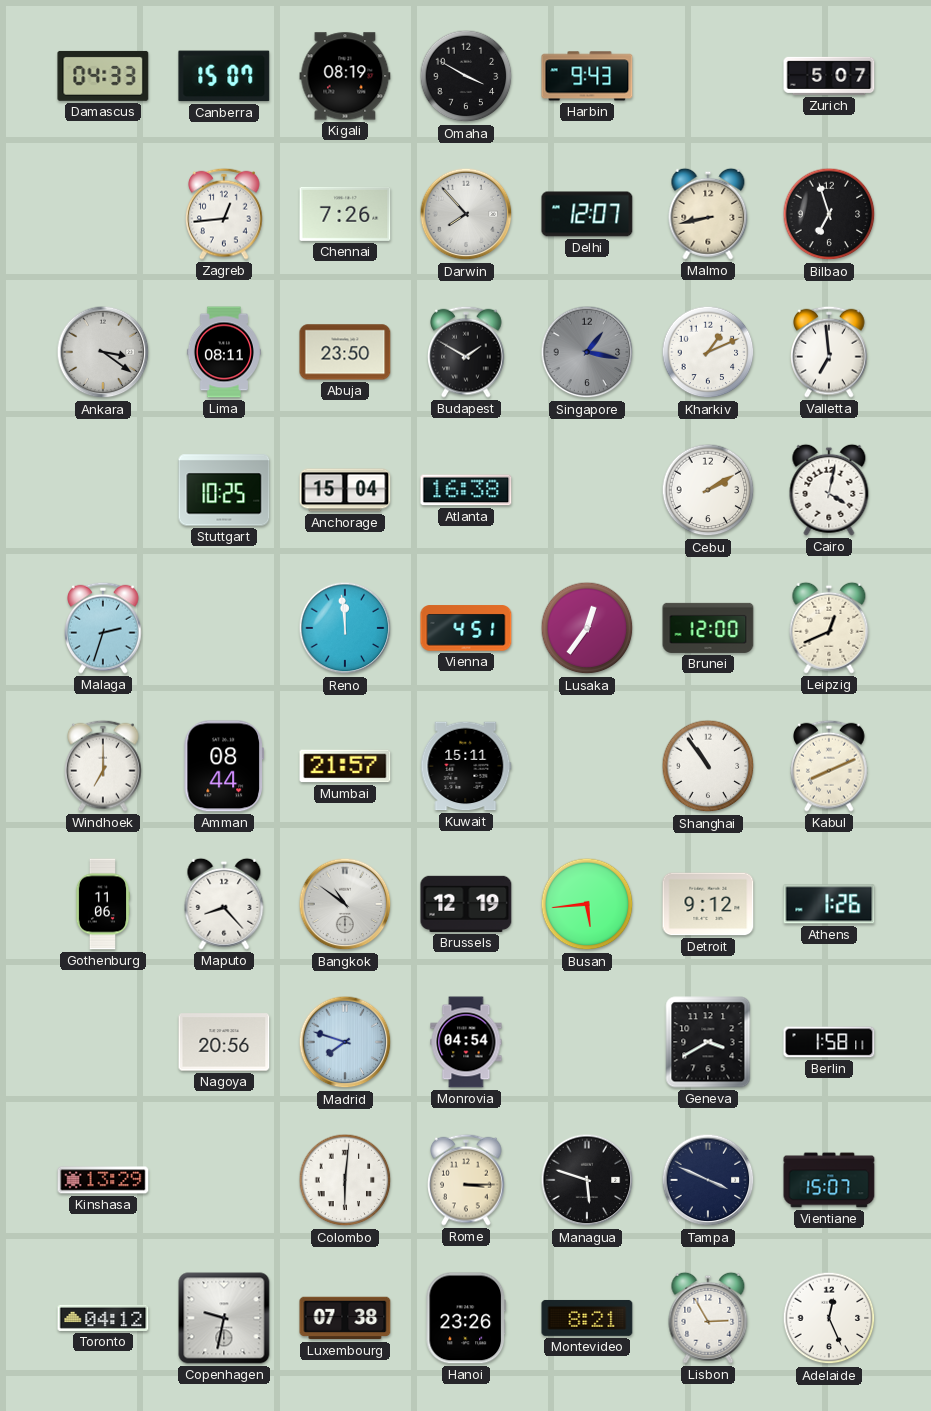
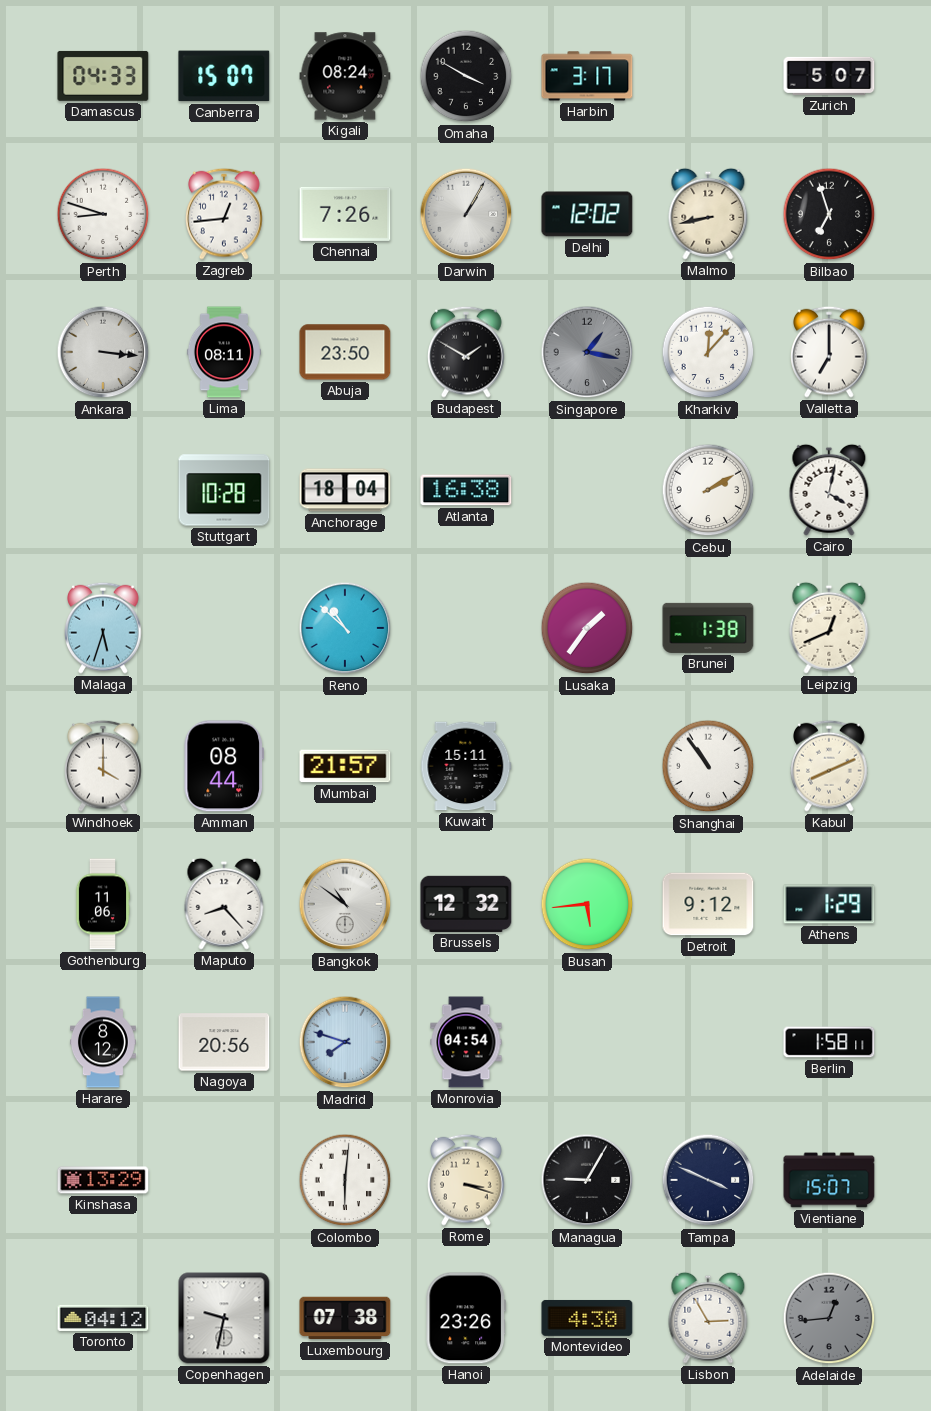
Kigali: 08:19 -> 08:24
Harbin: 9:43 -> 3:17
Perth: none -> 8:48
Darwin: 7:53 -> 1:05
Delhi: 12:07 -> 12:02
Ankara: 3:21 -> 3:16
Kharkiv: 1:11 -> 12:07
Valletta: 6:59 -> 7:00
Stuttgart: 10:25 -> 10:28
Anchorage: 15:04 -> 18:04
Malaga: 2:33 -> 5:33
Reno: 11:59 -> 10:52
Vienna: 4:51 -> none
Lusaka: 12:36 -> 1:36
Brunei: 12:00 -> 1:38
Windhoek: 7:00 -> 4:00
Brussels: 12:19 -> 12:32
Athens: 1:26 -> 1:29
Harare: none -> 8:12
Geneva: 3:40 -> none
Rome: 3:15 -> 3:18
Managua: 5:48 -> 9:05
Montevideo: 8:21 -> 4:30
Adelaide: 12:26 -> 12:44
Adelaide dial: white -> grey
